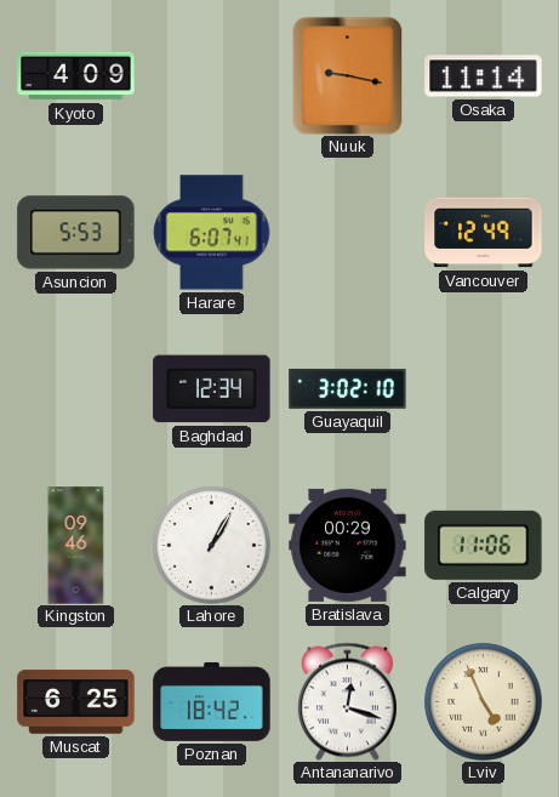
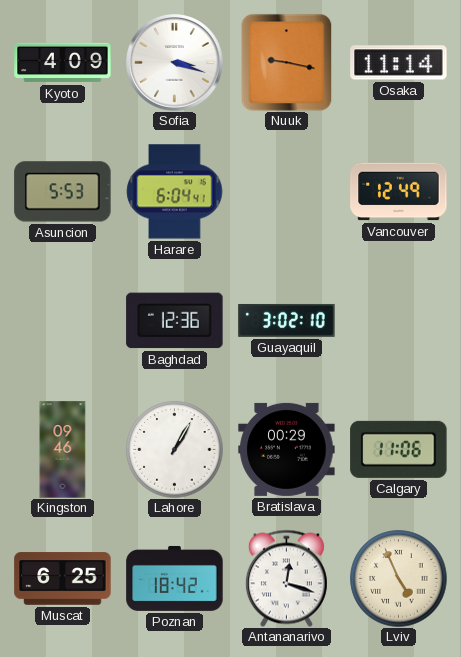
Sofia: none -> 3:18
Harare: 6:07 -> 6:04
Baghdad: 12:34 -> 12:36
